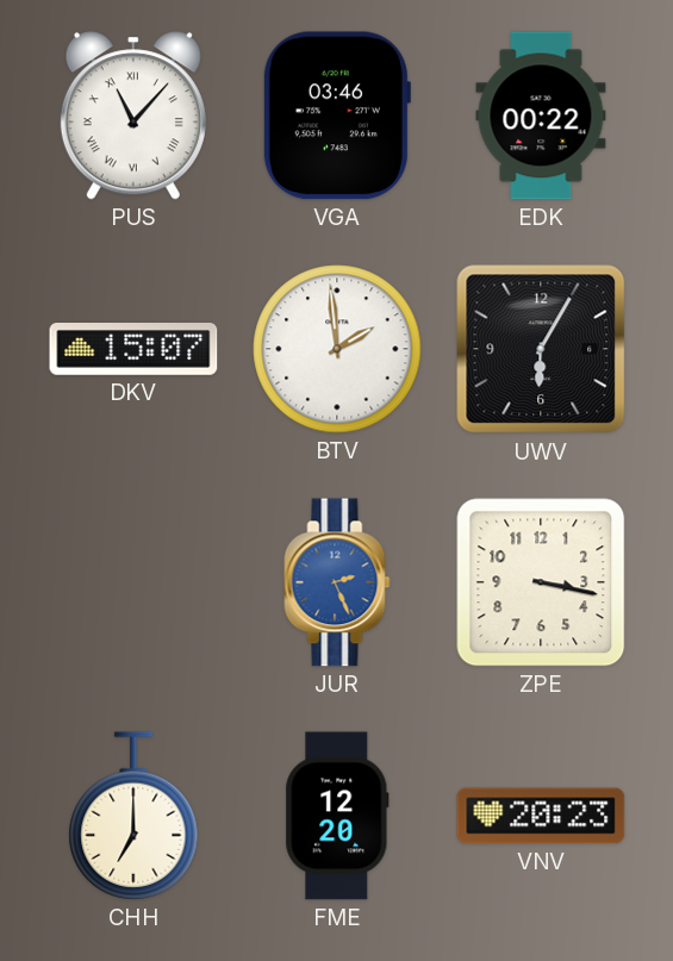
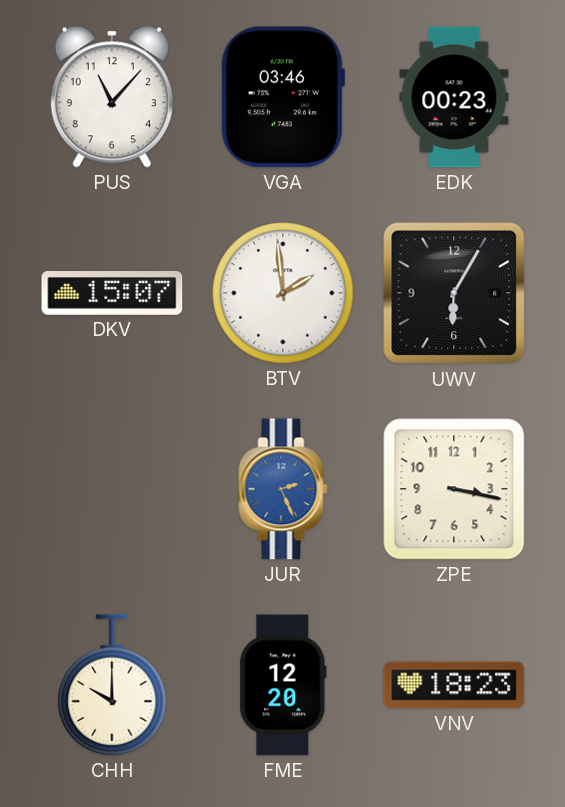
PUS numerals: Roman -> Arabic
EDK: 00:22 -> 00:23
CHH: 7:00 -> 10:00
VNV: 20:23 -> 18:23
